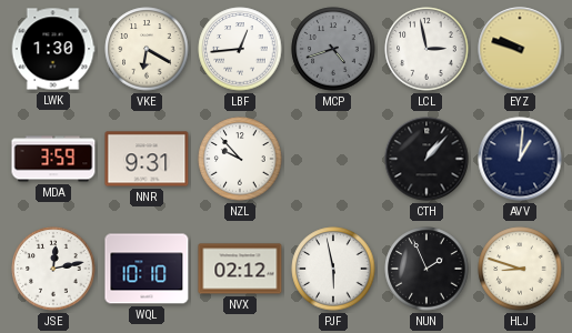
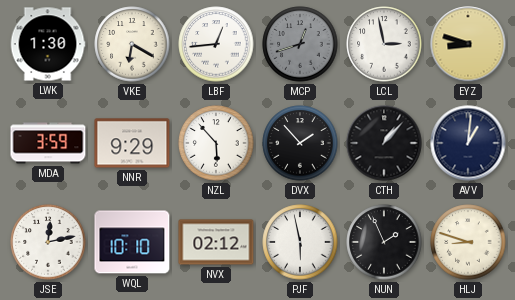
MCP: 4:42 -> 12:42
EYZ: 9:48 -> 8:48
NNR: 9:31 -> 9:29
NZL: 9:53 -> 5:53
DVX: none -> 1:53
